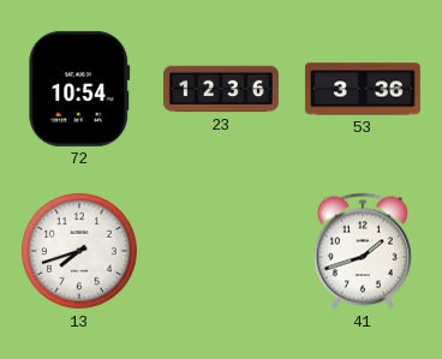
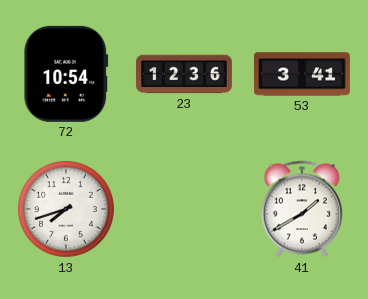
53: 3:36 -> 3:41
41: 1:42 -> 1:40
